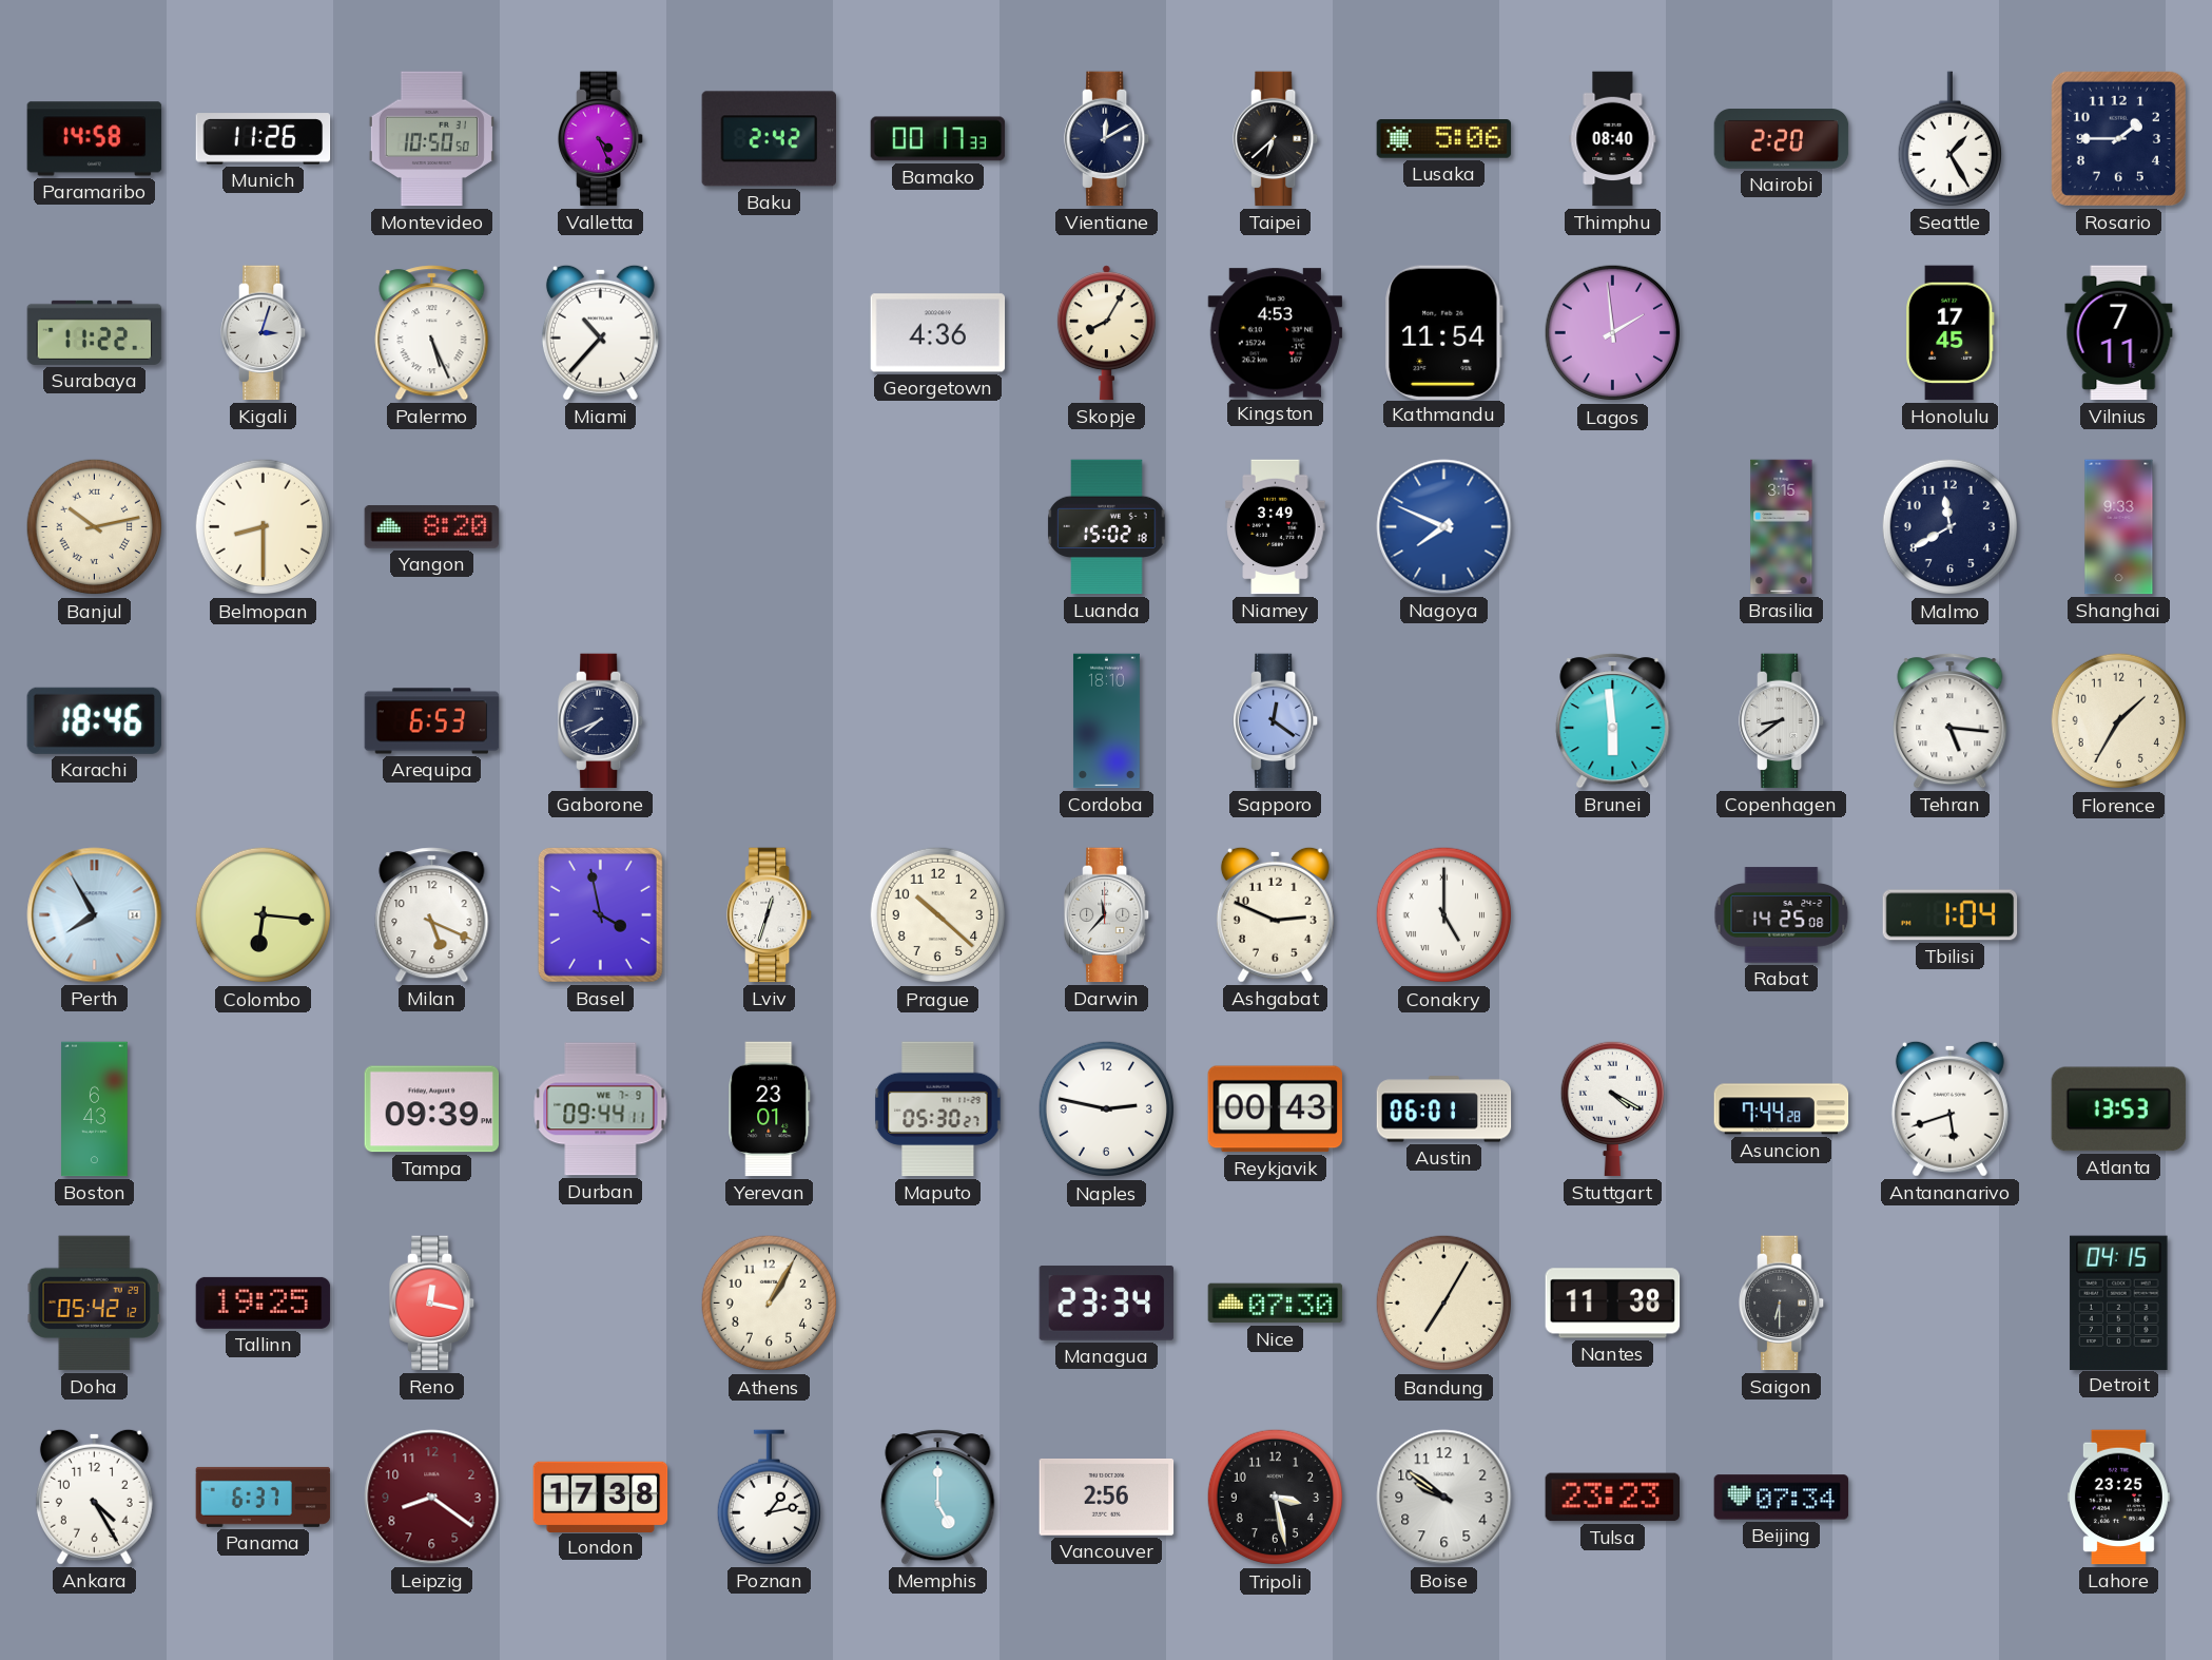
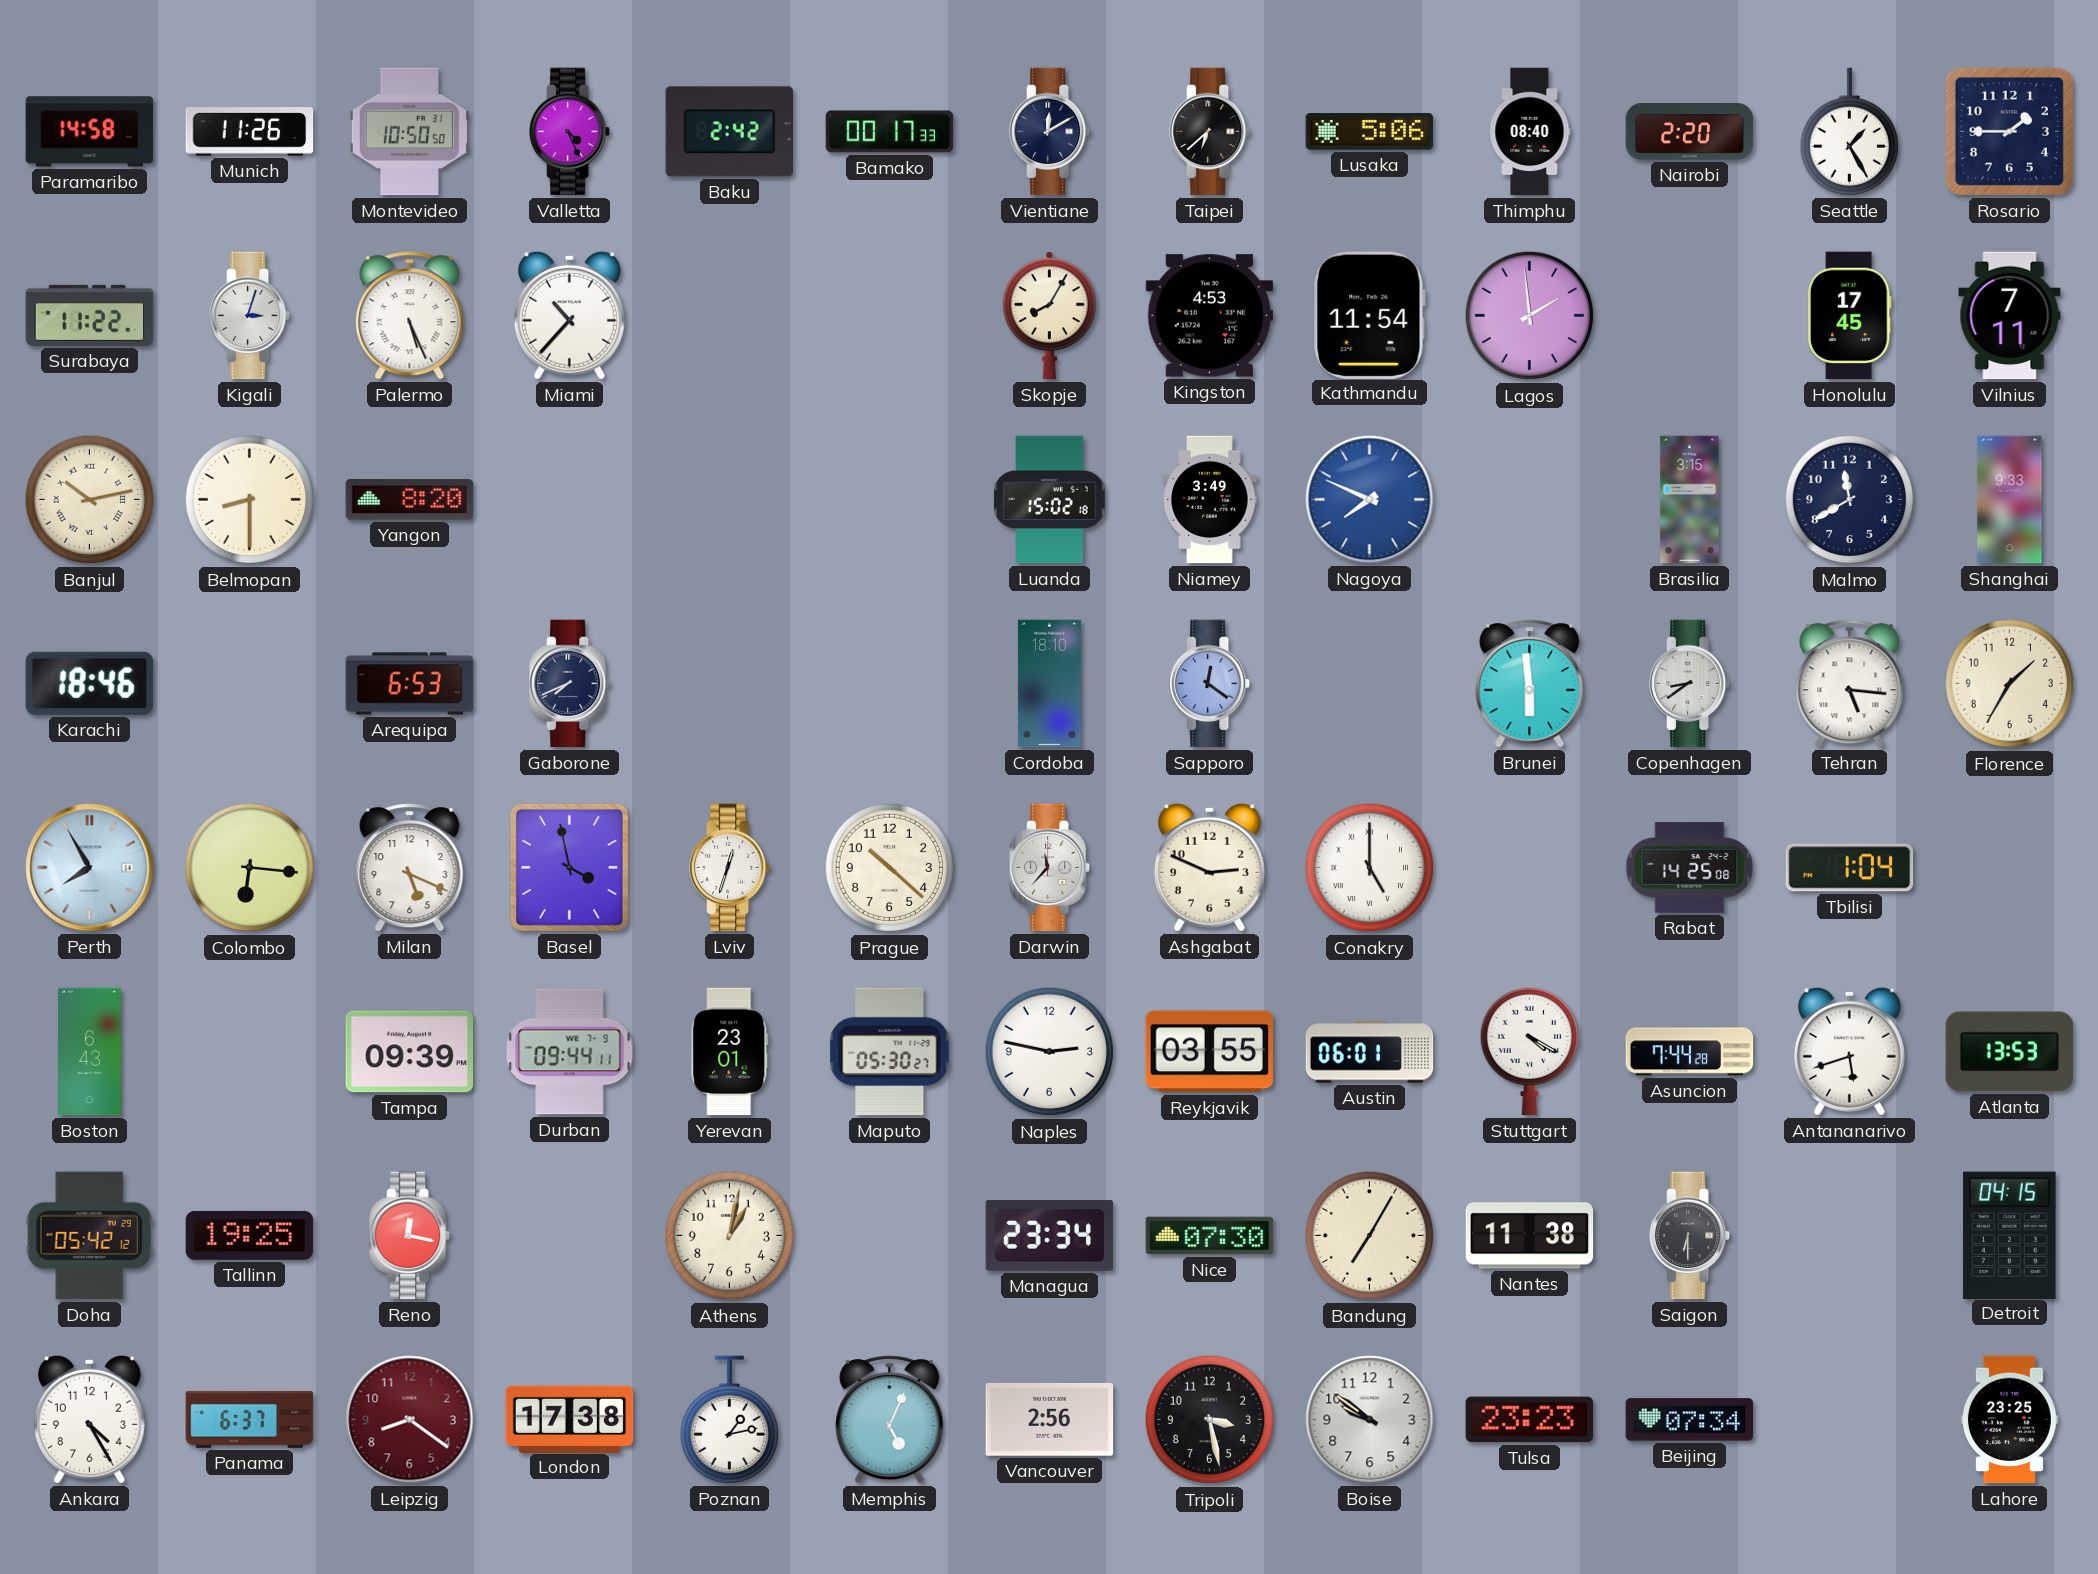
Georgetown: 4:36 -> none
Reykjavik: 00:43 -> 03:55
Athens: 1:05 -> 1:02
Memphis: 5:00 -> 5:04
